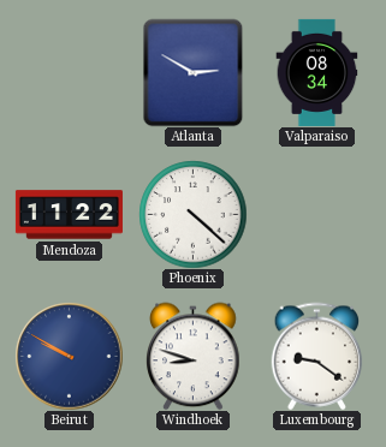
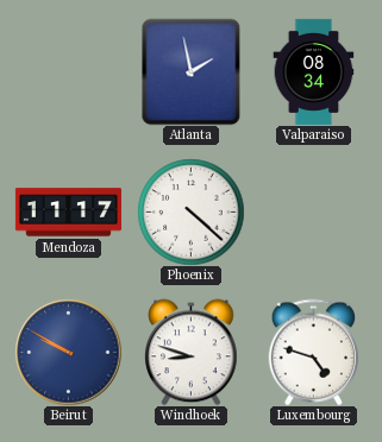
Atlanta: 2:50 -> 1:58
Mendoza: 11:22 -> 11:17
Luxembourg: 9:21 -> 4:48
